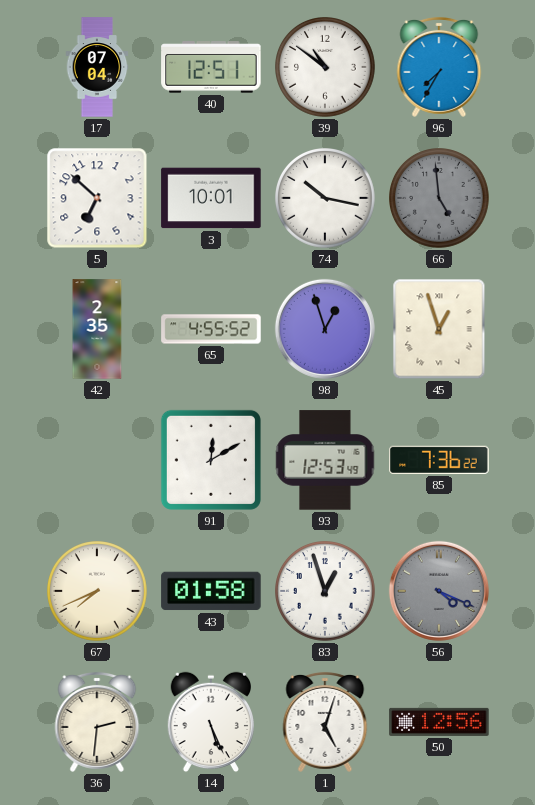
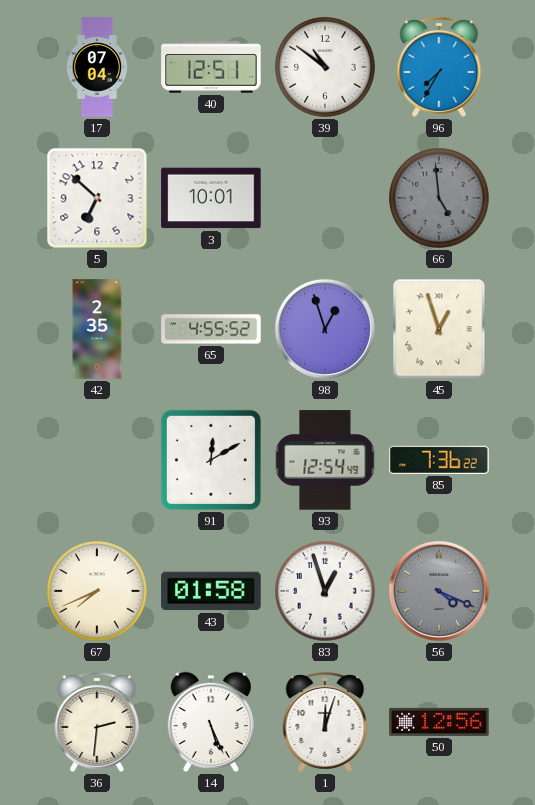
74: 10:17 -> none
93: 12:53 -> 12:54
1: 5:03 -> 12:03
